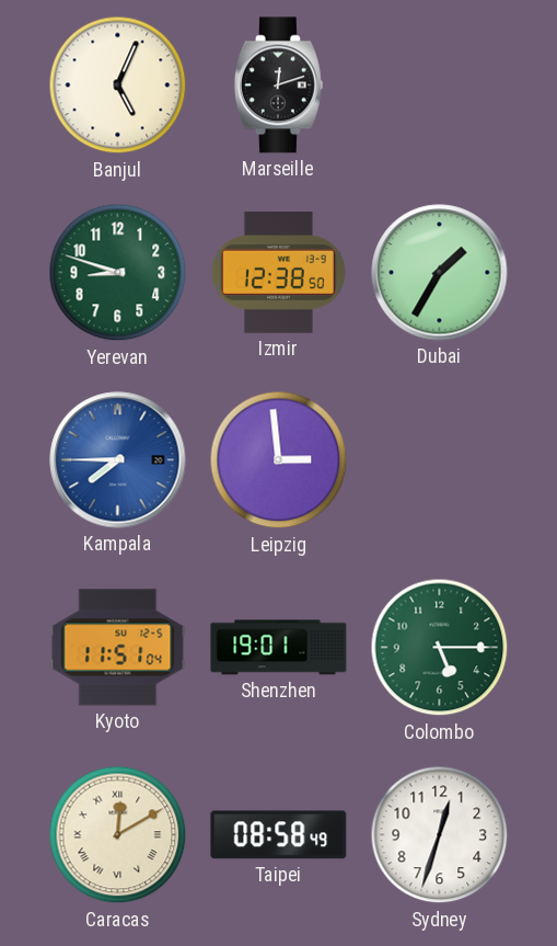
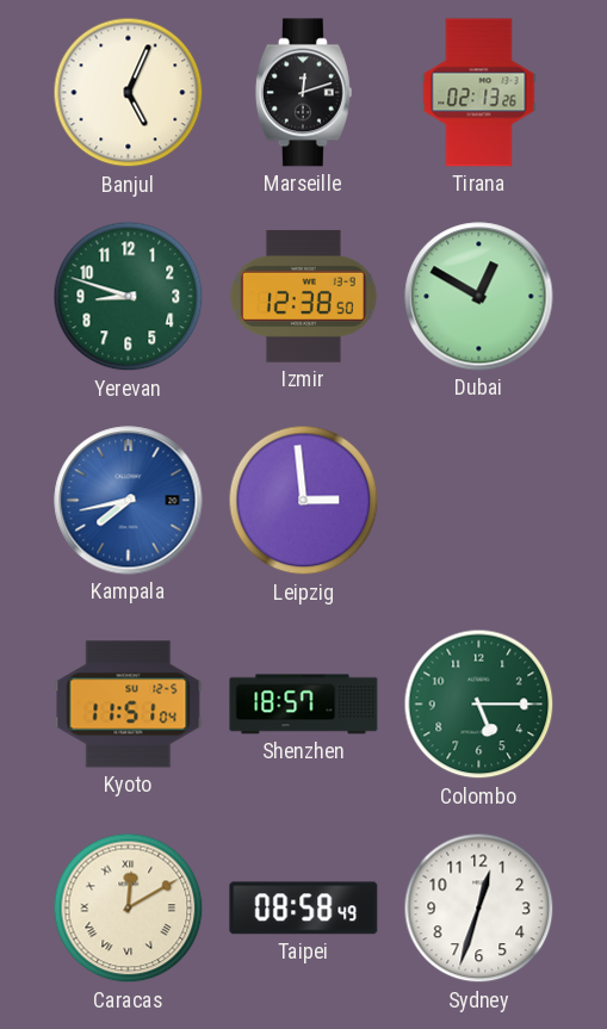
Tirana: none -> 02:13
Dubai: 1:35 -> 12:50
Kampala: 7:45 -> 7:43
Shenzhen: 19:01 -> 18:57
